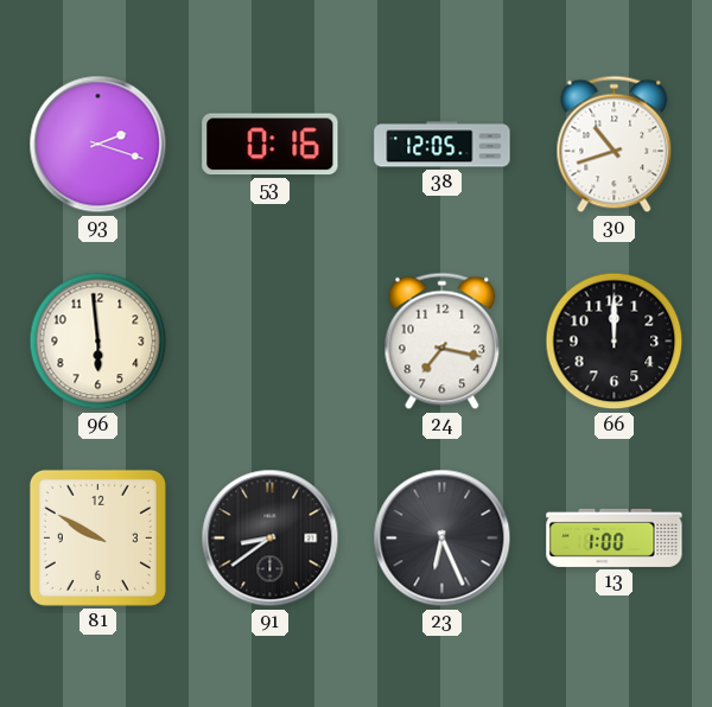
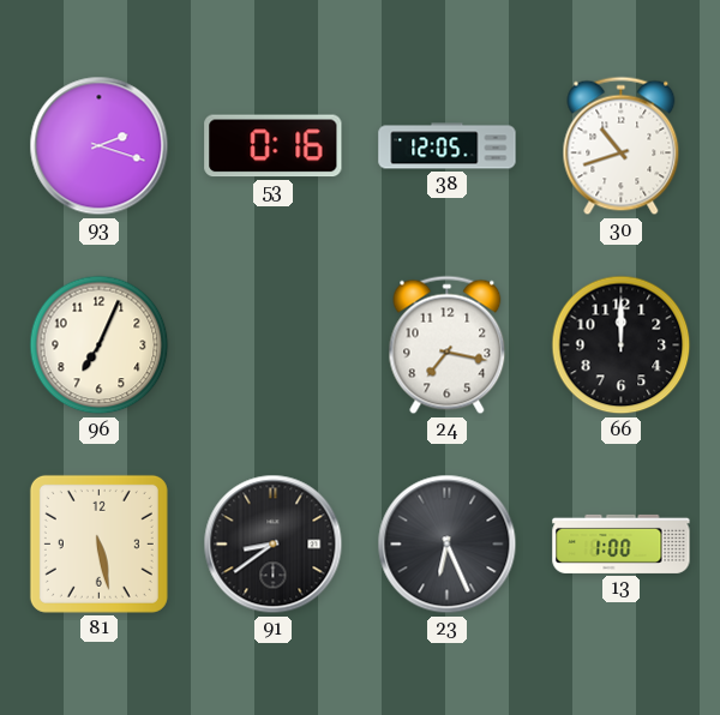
96: 5:59 -> 7:04
81: 9:50 -> 5:28
